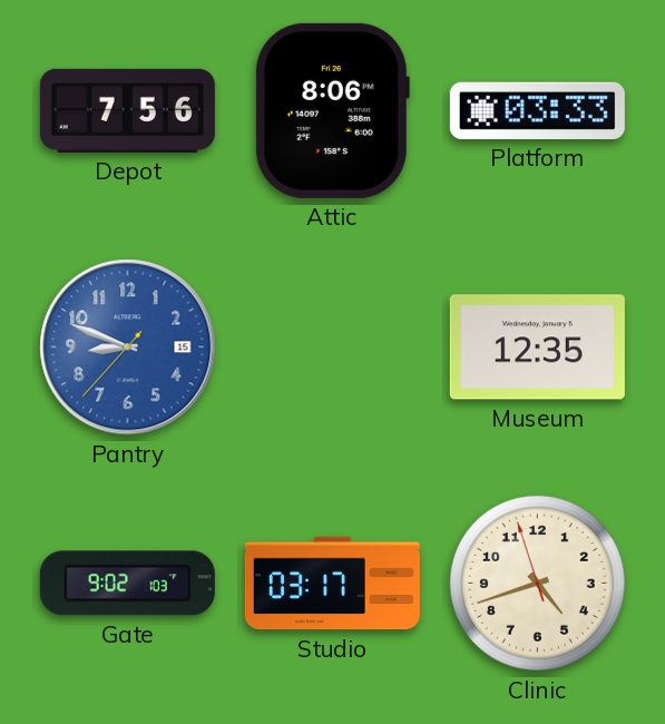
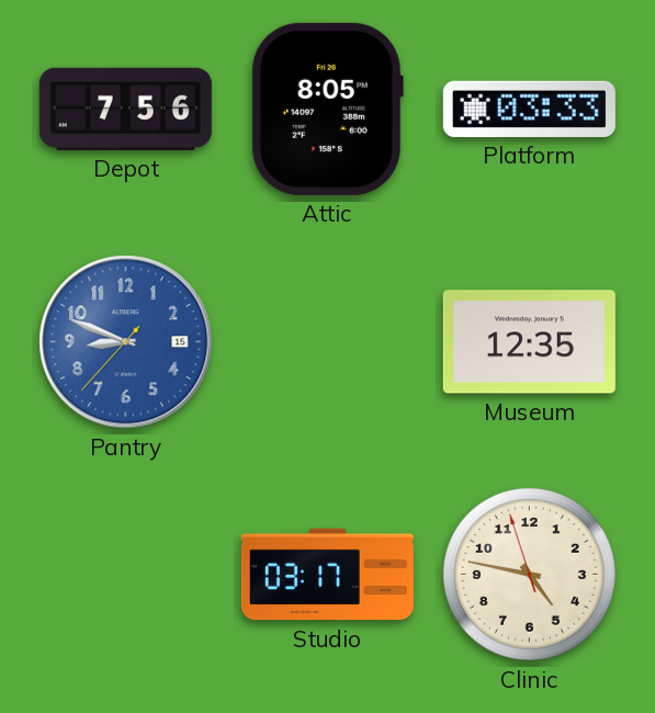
Attic: 8:06 -> 8:05
Gate: 9:02 -> none
Clinic: 4:41 -> 4:46
